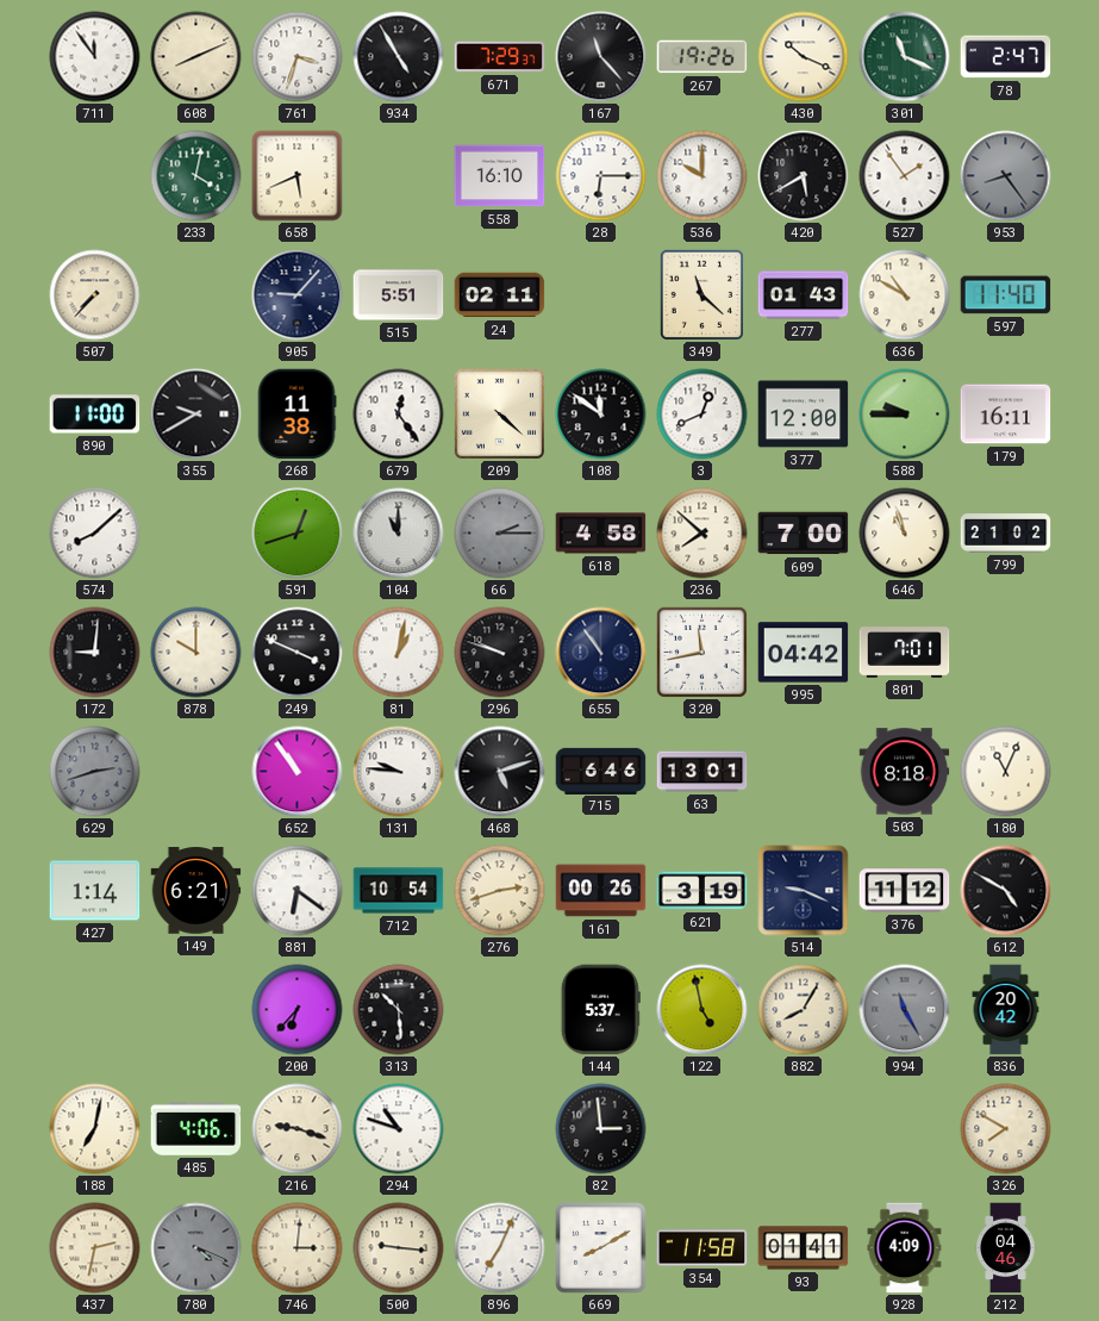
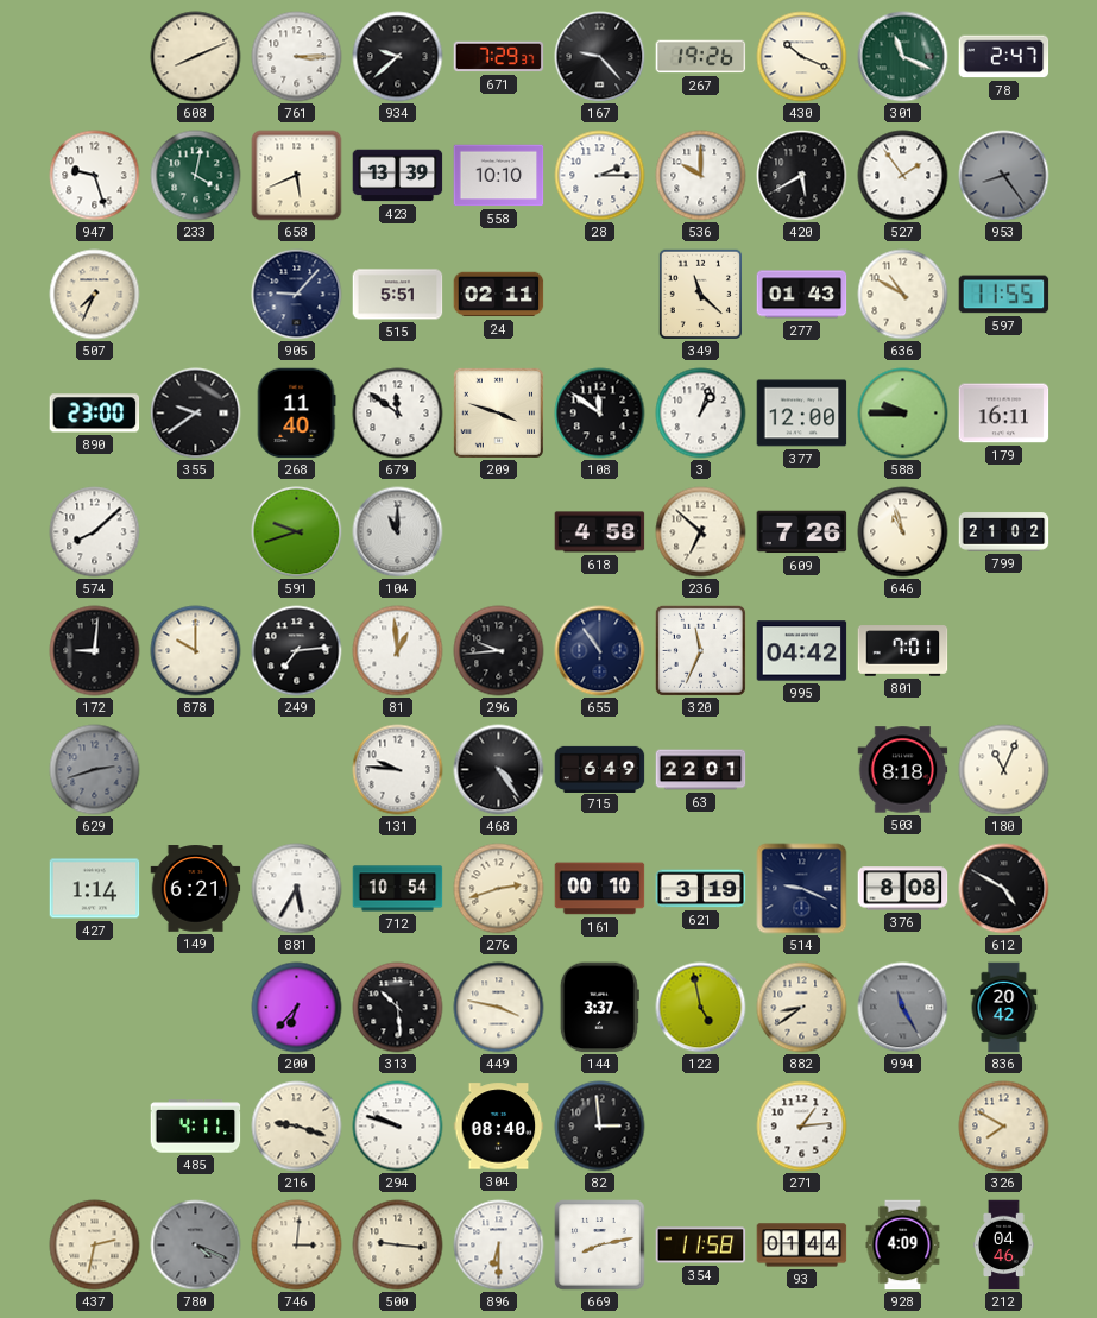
711: 11:54 -> none
761: 3:33 -> 3:15
934: 4:55 -> 9:38
167: 11:23 -> 9:23
947: none -> 9:27
423: none -> 13:39
558: 16:10 -> 10:10
28: 6:15 -> 2:15
507: 7:37 -> 7:34
597: 11:40 -> 11:55
890: 11:00 -> 23:00
355: 9:40 -> 9:39
268: 11:38 -> 11:40
679: 12:24 -> 11:51
209: 4:22 -> 3:48
3: 12:41 -> 1:03
591: 12:42 -> 9:42
66: 2:15 -> none
236: 7:52 -> 6:52
609: 7:00 -> 7:26
249: 3:49 -> 7:14
81: 1:02 -> 12:59
296: 9:48 -> 9:44
320: 11:43 -> 11:34
652: 10:54 -> none
468: 5:12 -> 4:24
715: 6:46 -> 6:49
63: 13:01 -> 22:01
881: 6:21 -> 5:35
161: 00:26 -> 00:10
376: 11:12 -> 8:08
449: none -> 3:47
144: 5:37 -> 3:37
882: 8:05 -> 8:39
188: 7:02 -> none
485: 4:06 -> 4:11
294: 10:48 -> 9:48
304: none -> 08:40
271: none -> 1:14
896: 7:04 -> 6:30
669: 8:10 -> 8:13
93: 01:41 -> 01:44
